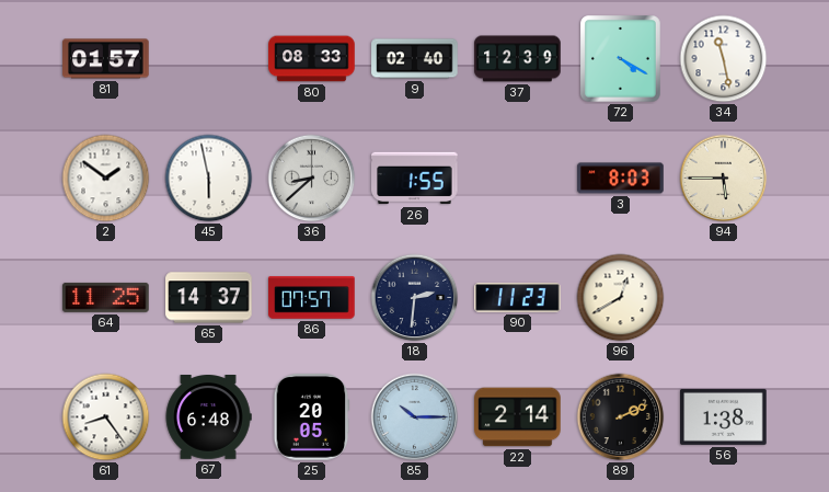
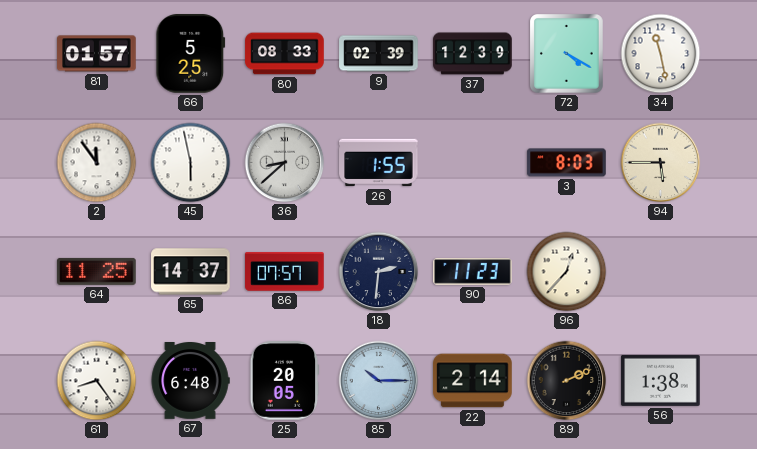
66: none -> 5:25
9: 02:40 -> 02:39
2: 1:51 -> 11:54
96: 12:40 -> 12:37
